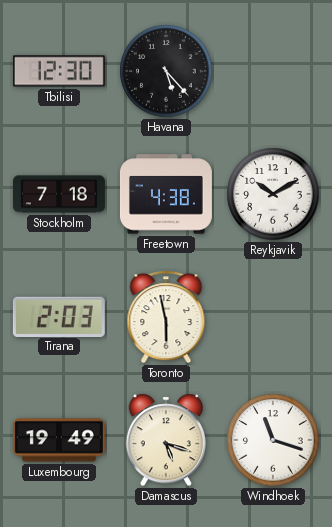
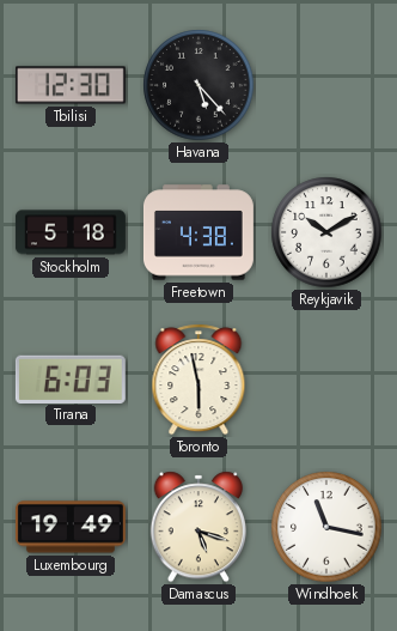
Stockholm: 7:18 -> 5:18
Tirana: 2:03 -> 6:03
Windhoek: 11:18 -> 11:17
